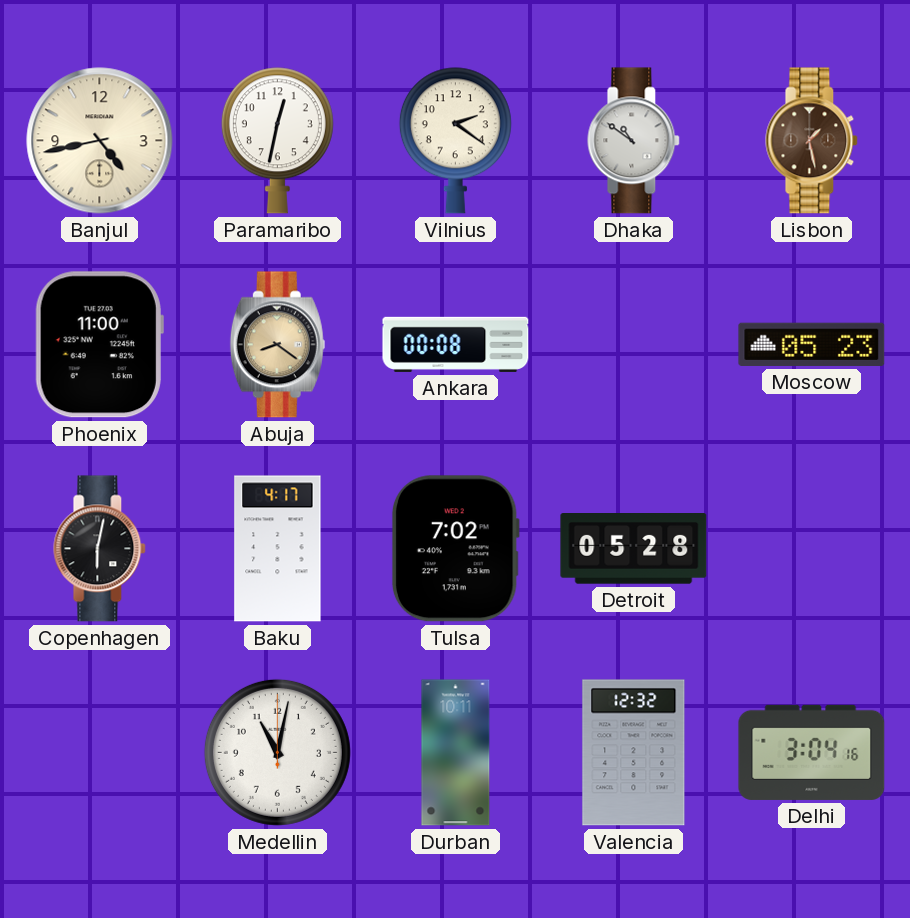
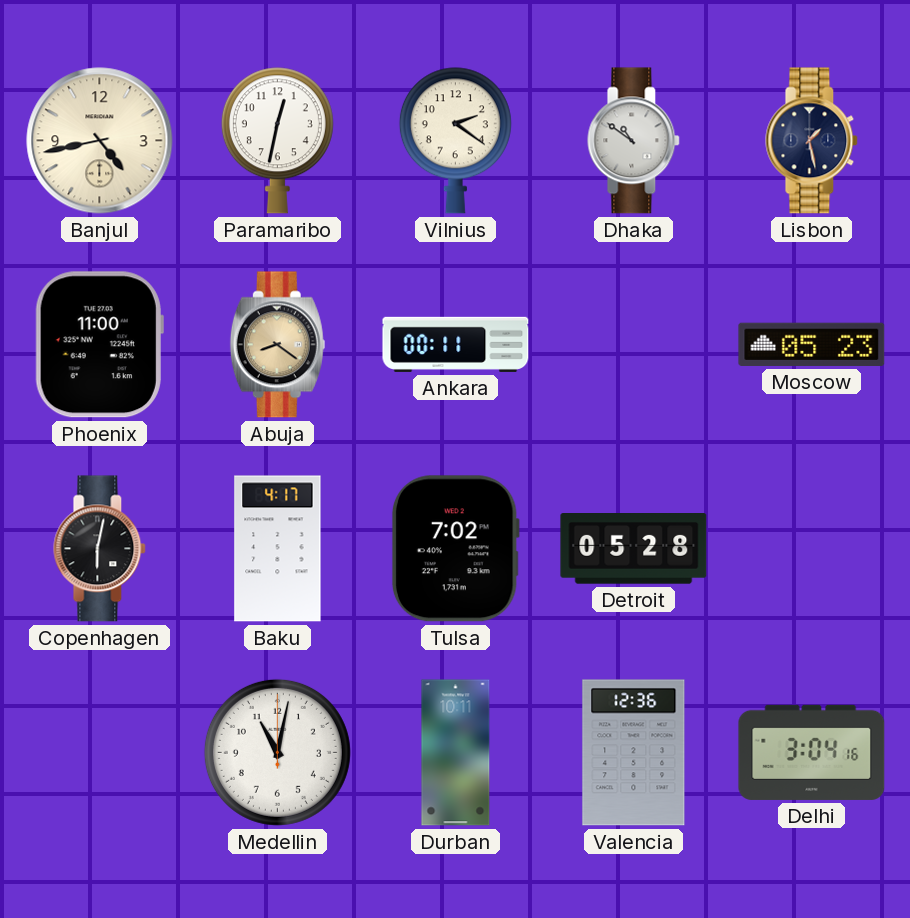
Lisbon dial: brown -> navy
Ankara: 00:08 -> 00:11
Valencia: 12:32 -> 12:36
